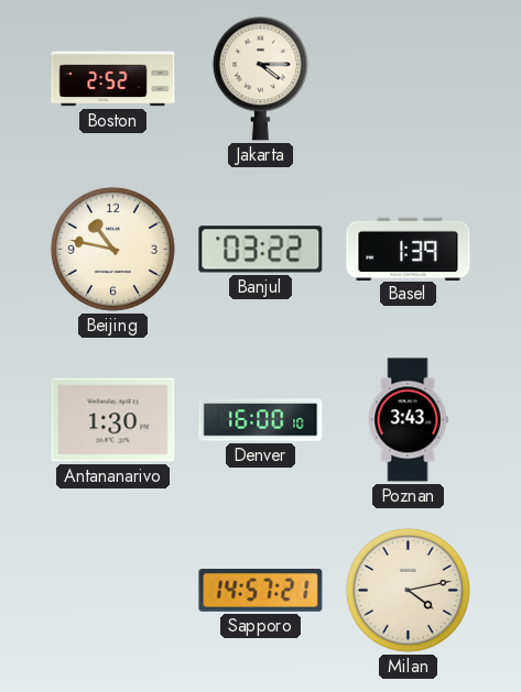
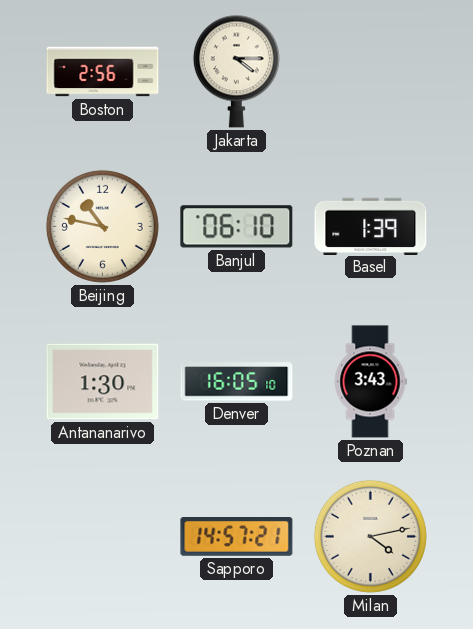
Boston: 2:52 -> 2:56
Banjul: 03:22 -> 06:10
Denver: 16:00 -> 16:05
